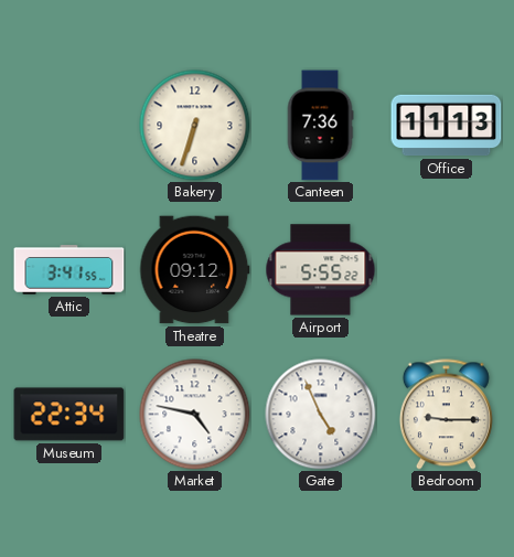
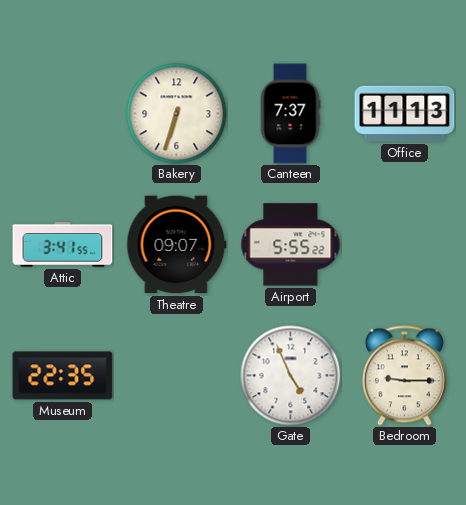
Canteen: 7:36 -> 7:37
Theatre: 09:12 -> 09:07
Museum: 22:34 -> 22:35
Market: 4:47 -> none
